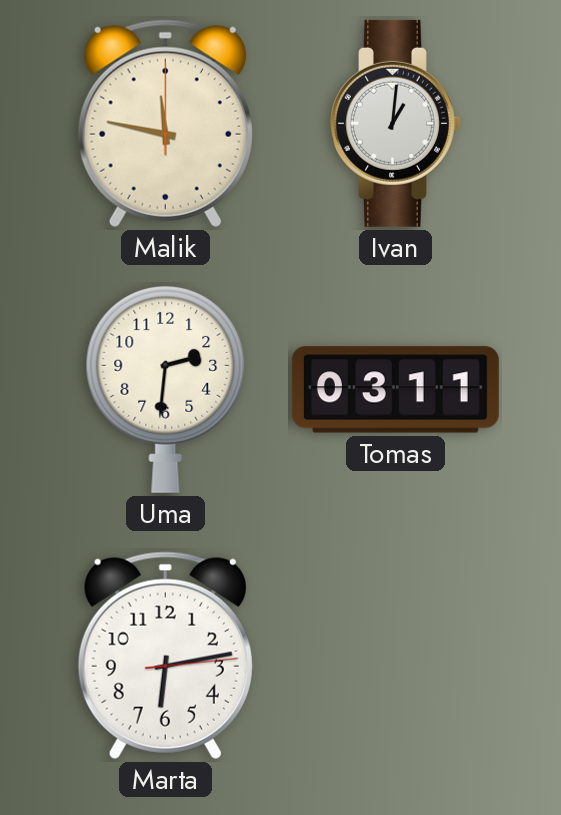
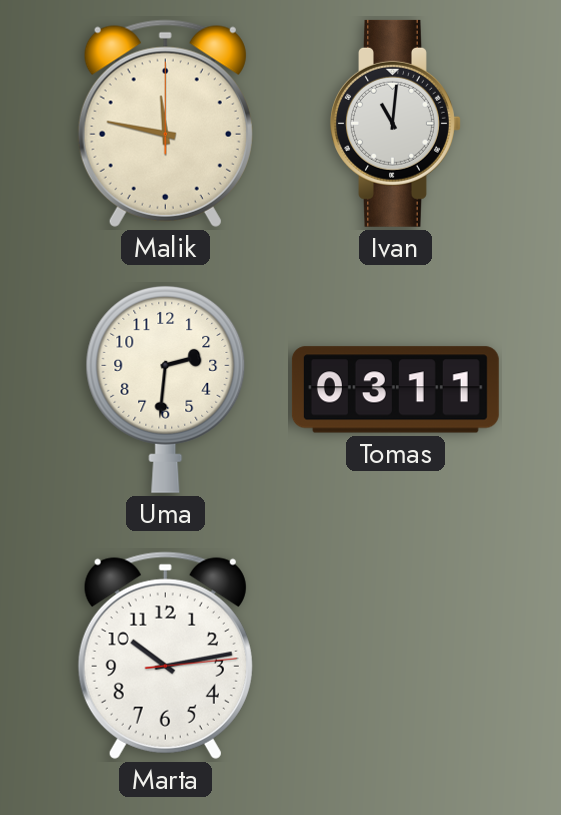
Ivan: 1:01 -> 11:01
Marta: 6:13 -> 10:13
